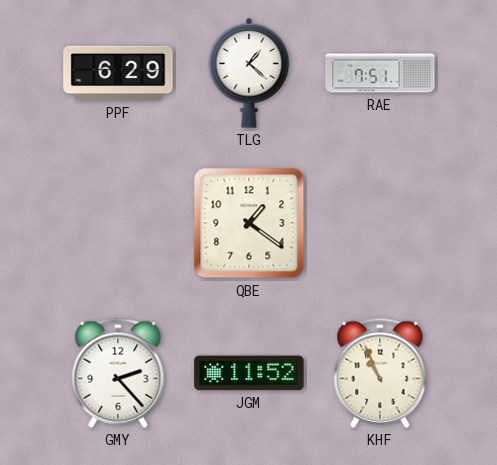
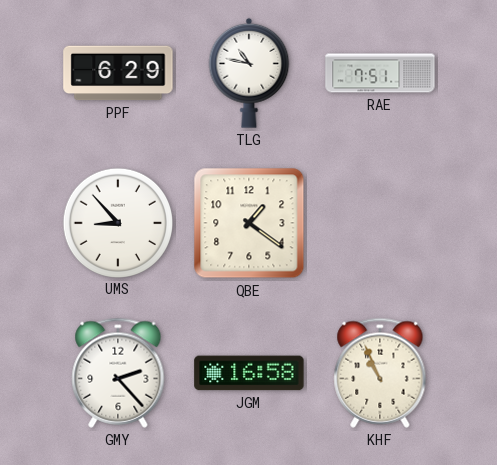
TLG: 1:22 -> 10:47
UMS: none -> 8:53
JGM: 11:52 -> 16:58
